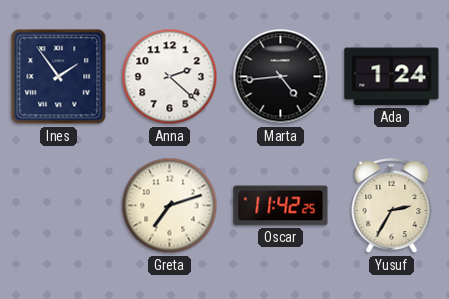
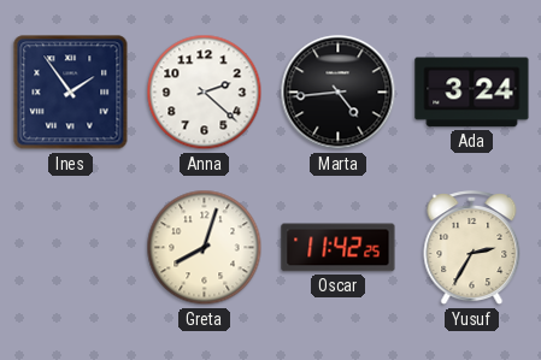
Ada: 1:24 -> 3:24
Greta: 7:12 -> 8:03
